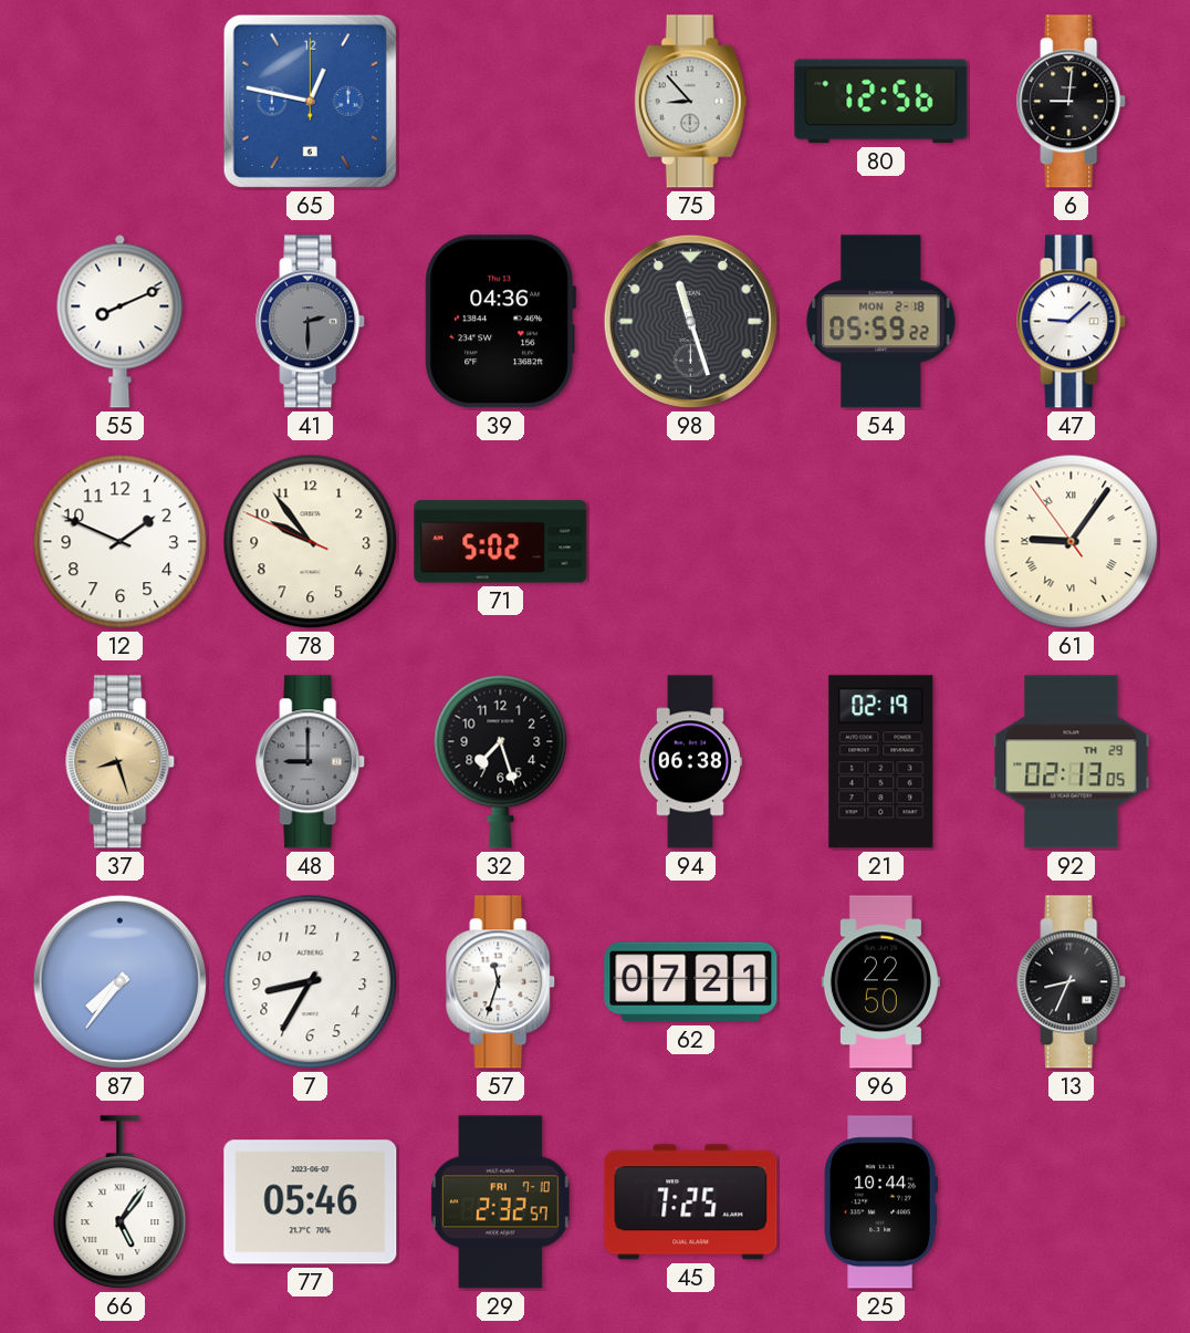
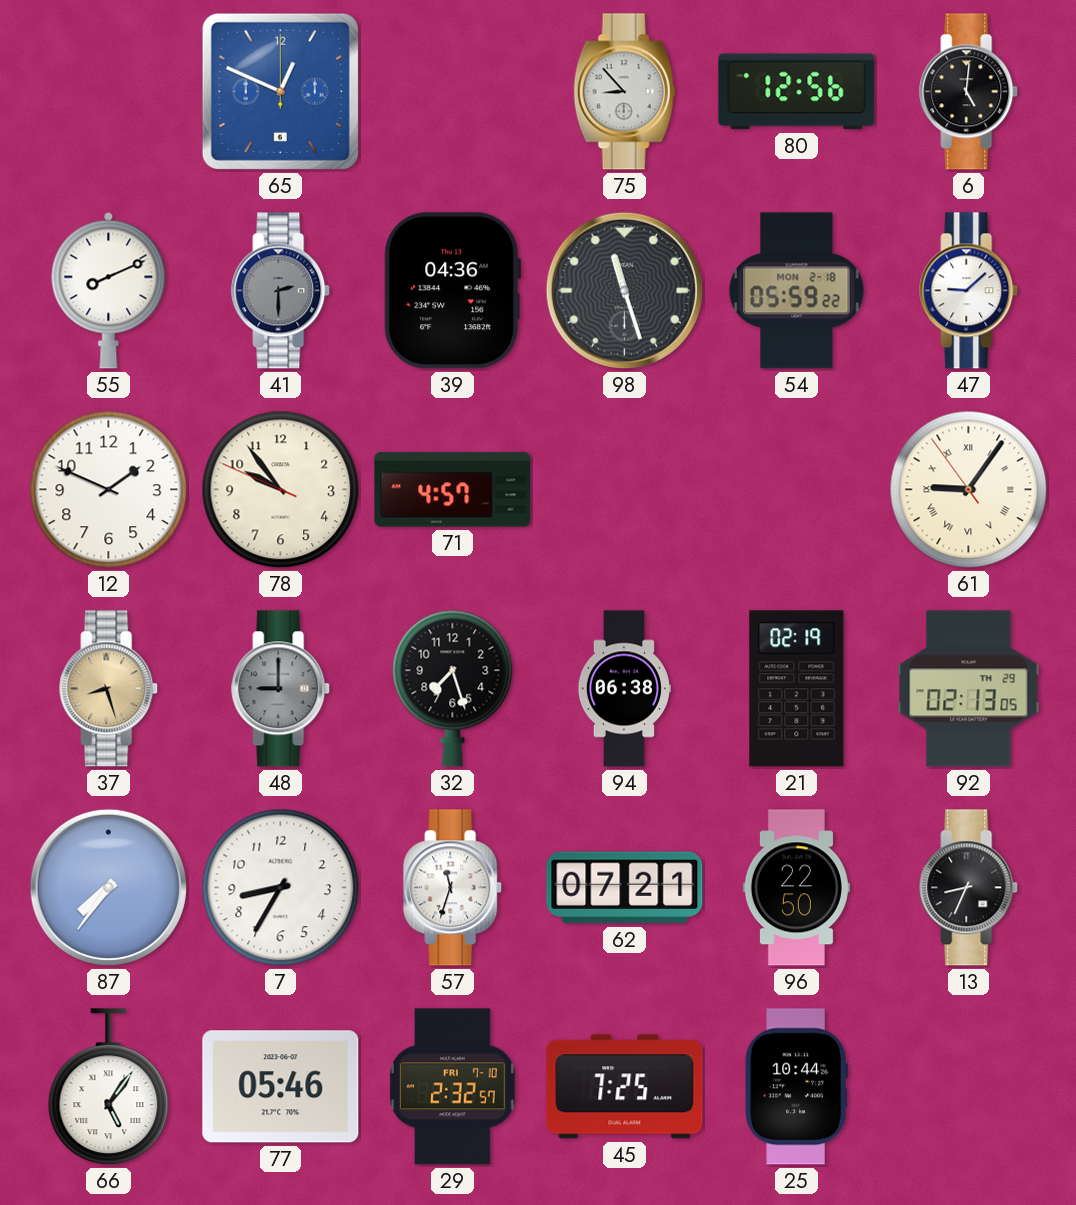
65: 12:47 -> 12:49
6: 9:01 -> 5:01
71: 5:02 -> 4:57
